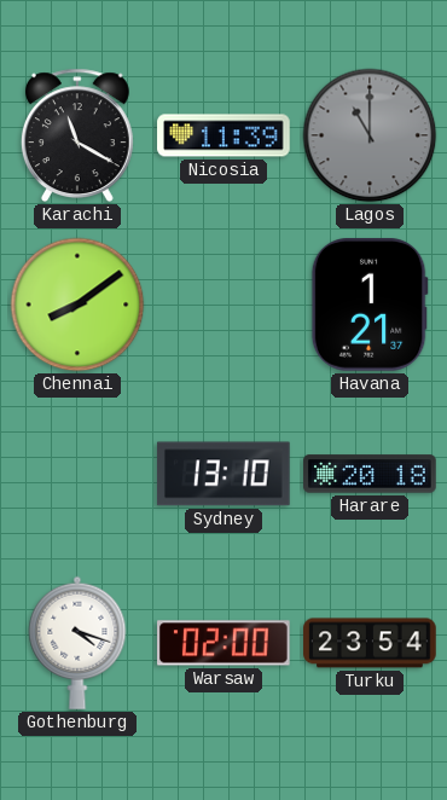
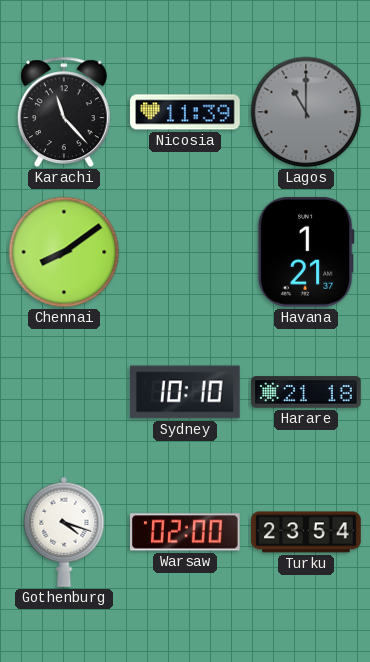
Karachi: 11:20 -> 11:23
Sydney: 13:10 -> 10:10
Harare: 20:18 -> 21:18
